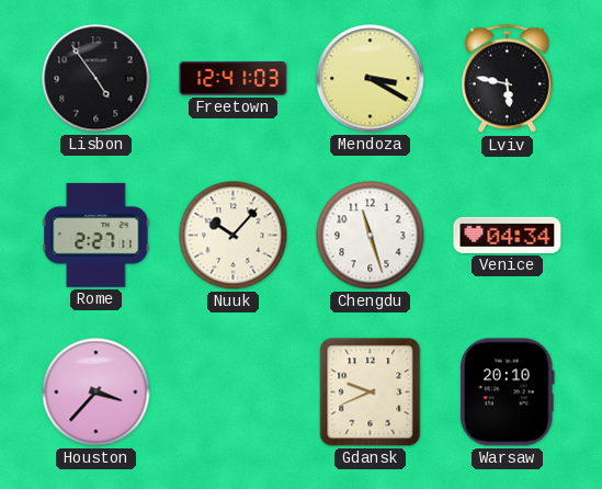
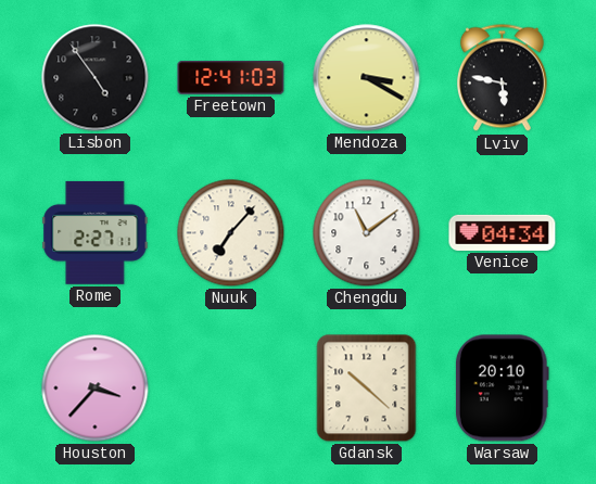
Nuuk: 10:07 -> 7:07
Chengdu: 11:27 -> 11:09
Gdansk: 9:41 -> 10:22
